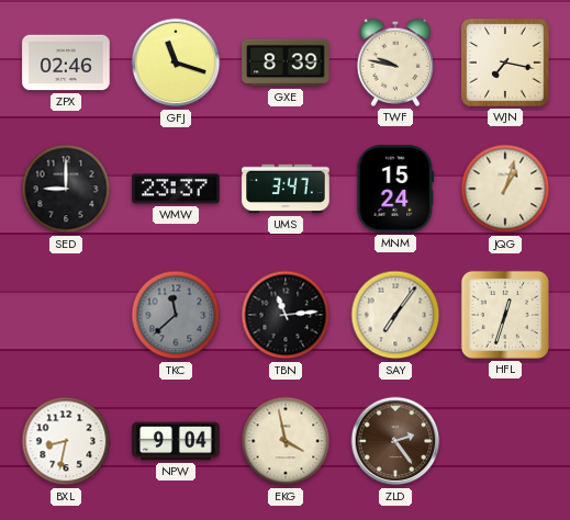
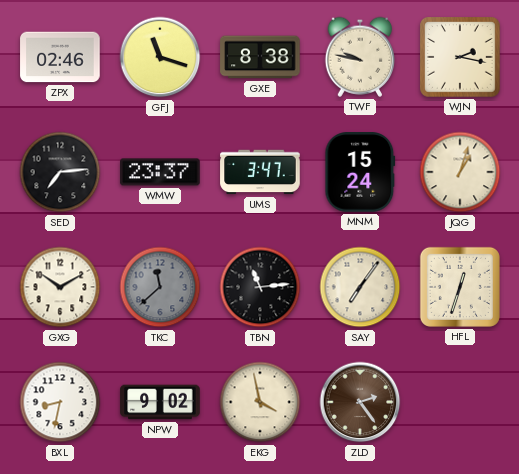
GXE: 8:39 -> 8:38
WJN: 7:17 -> 2:17
SED: 9:00 -> 7:14
GXG: none -> 10:10
NPW: 9:04 -> 9:02
